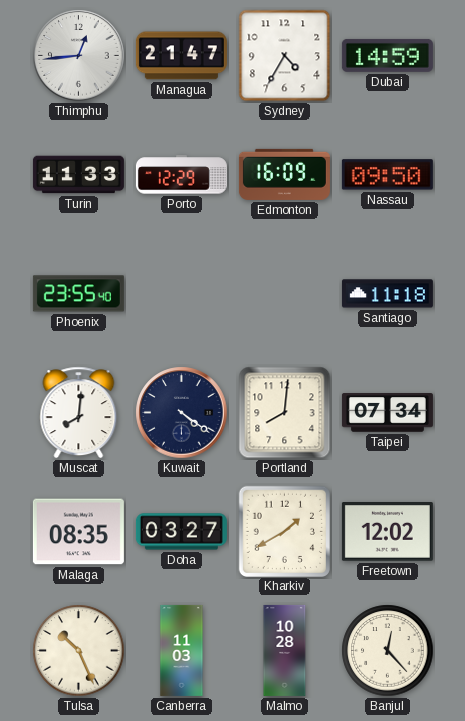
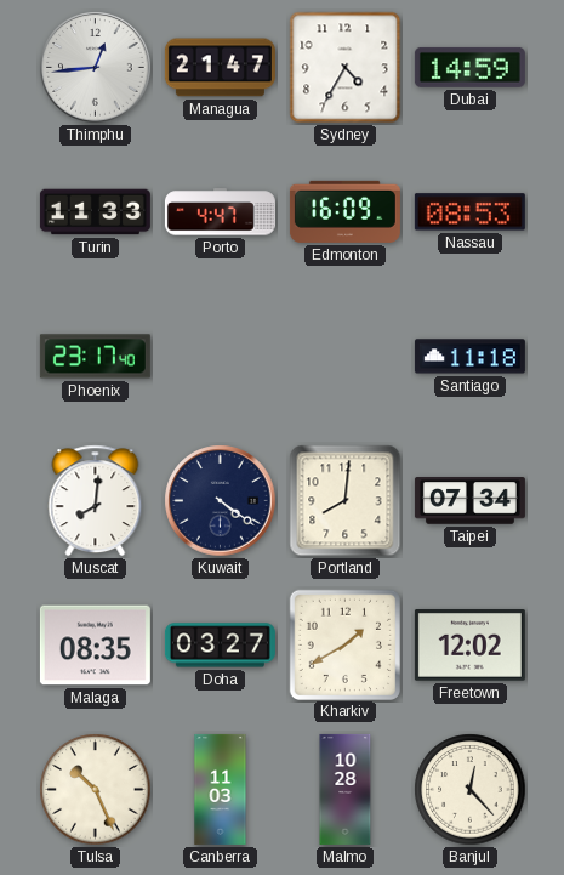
Porto: 12:29 -> 4:47
Nassau: 09:50 -> 08:53
Phoenix: 23:55 -> 23:17
